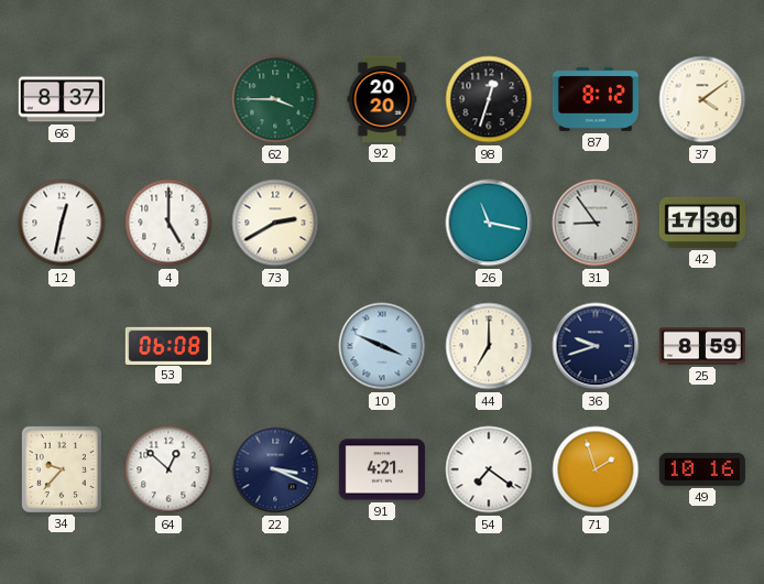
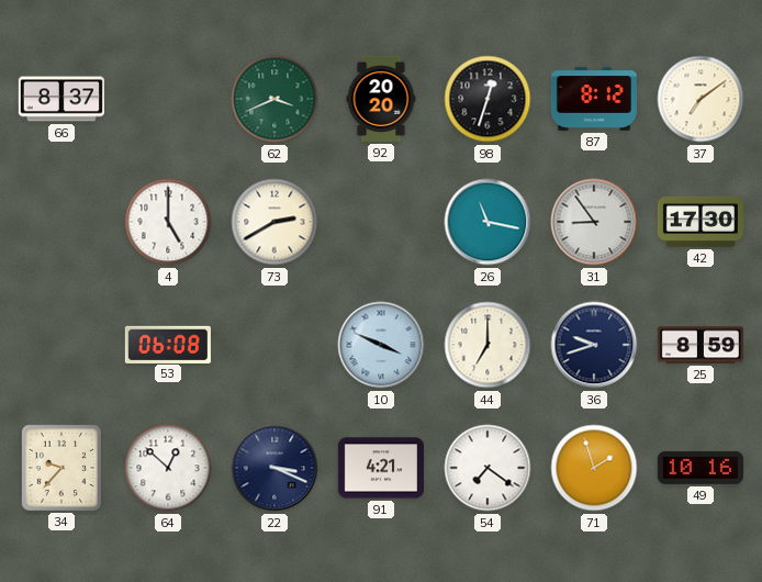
62: 3:45 -> 3:41
37: 4:09 -> 7:09
12: 12:32 -> none
